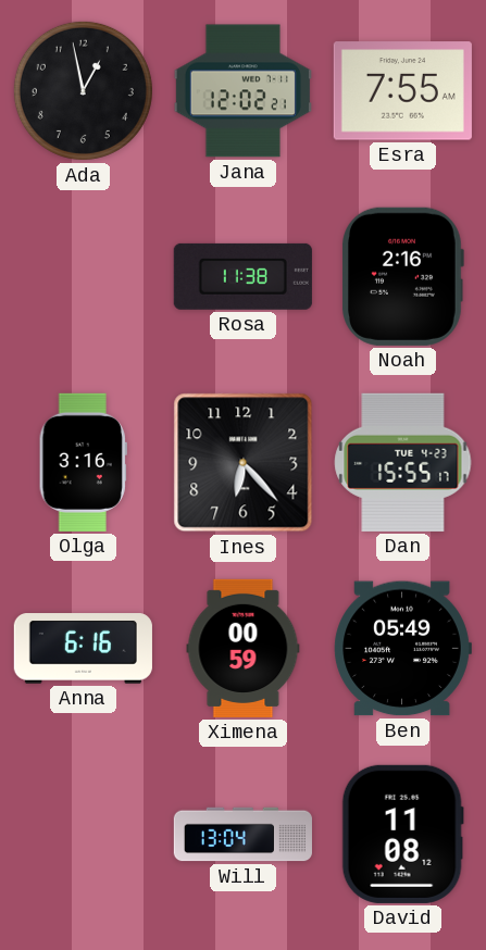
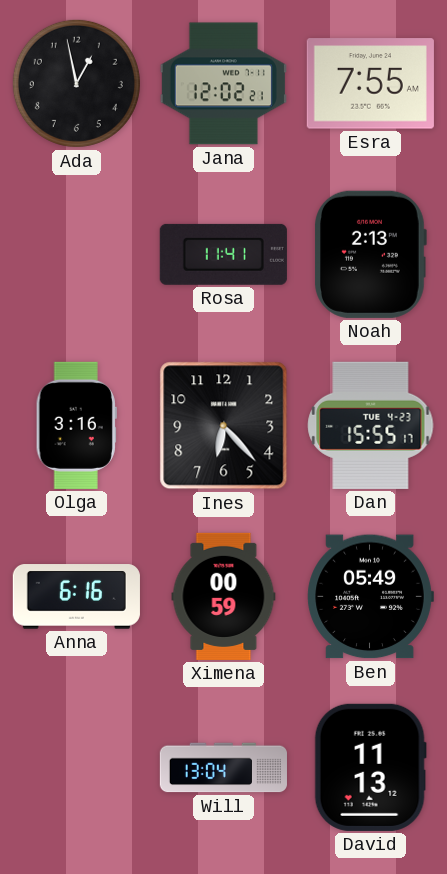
Rosa: 11:38 -> 11:41
Noah: 2:16 -> 2:13
David: 11:08 -> 11:13
